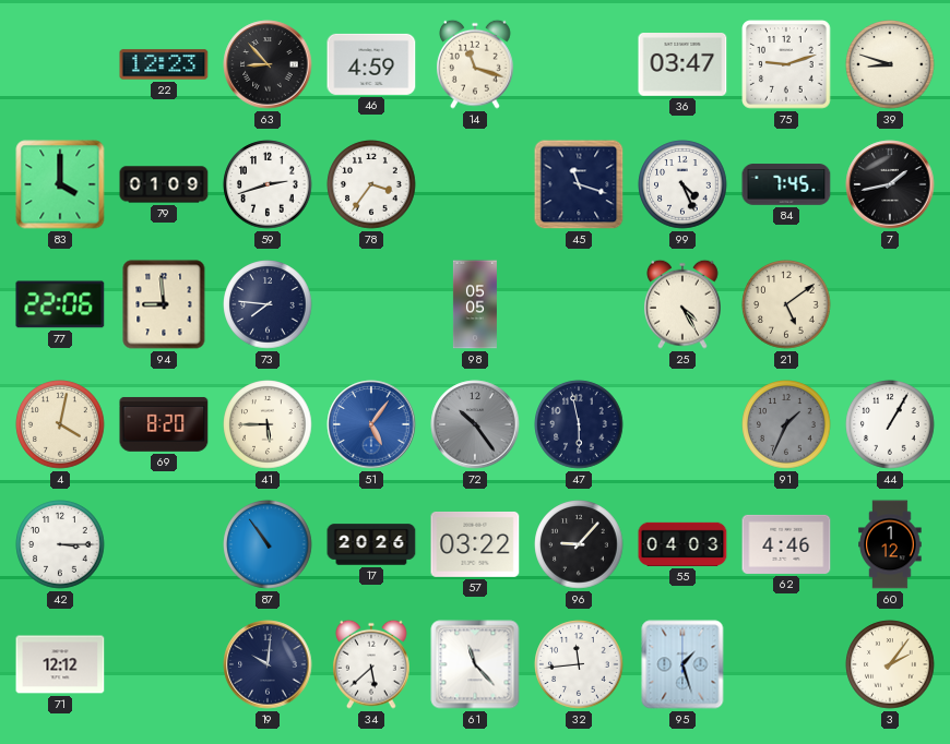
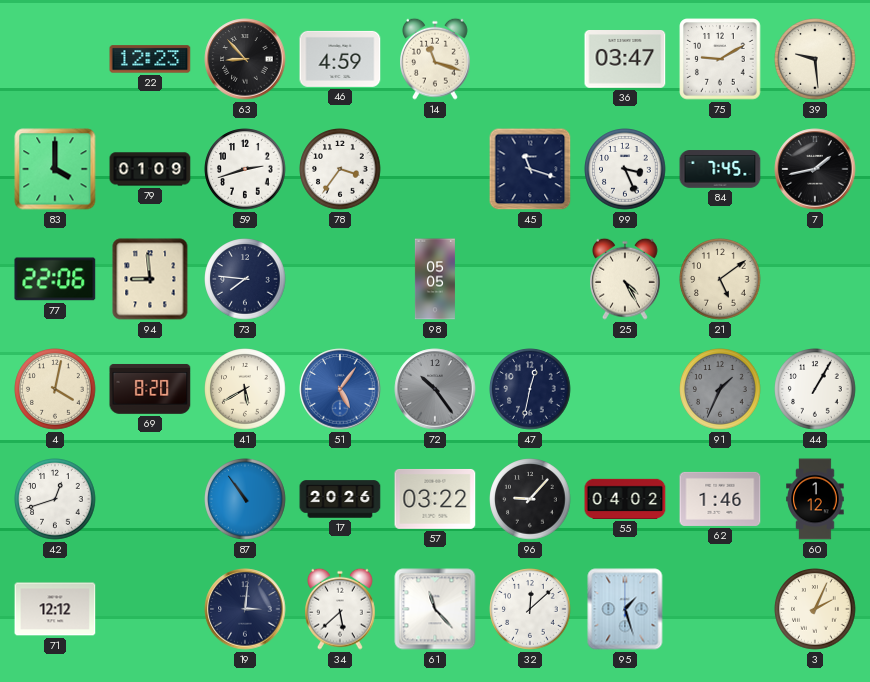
75: 9:12 -> 9:10
39: 8:48 -> 9:29
99: 4:26 -> 3:26
41: 5:45 -> 5:40
47: 5:58 -> 12:32
42: 3:15 -> 12:42
55: 04:03 -> 04:02
62: 4:46 -> 1:46
19: 10:01 -> 3:01
32: 11:44 -> 12:08
3: 2:06 -> 2:04
